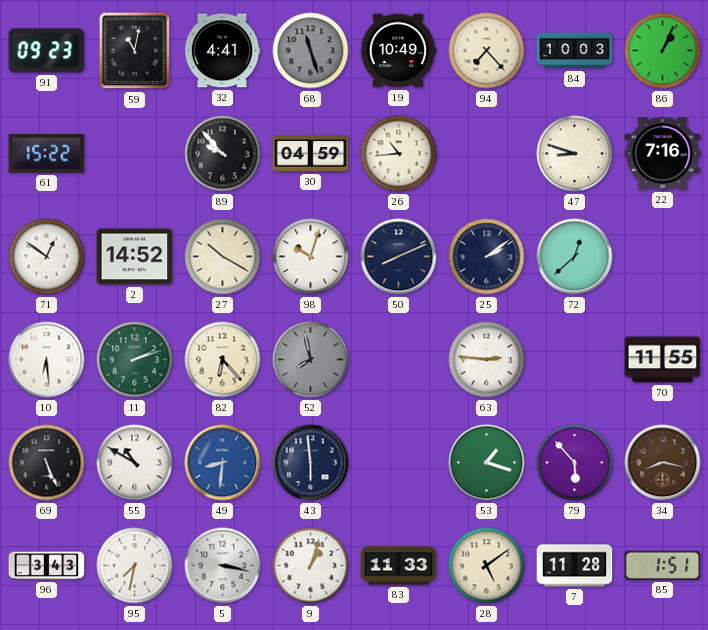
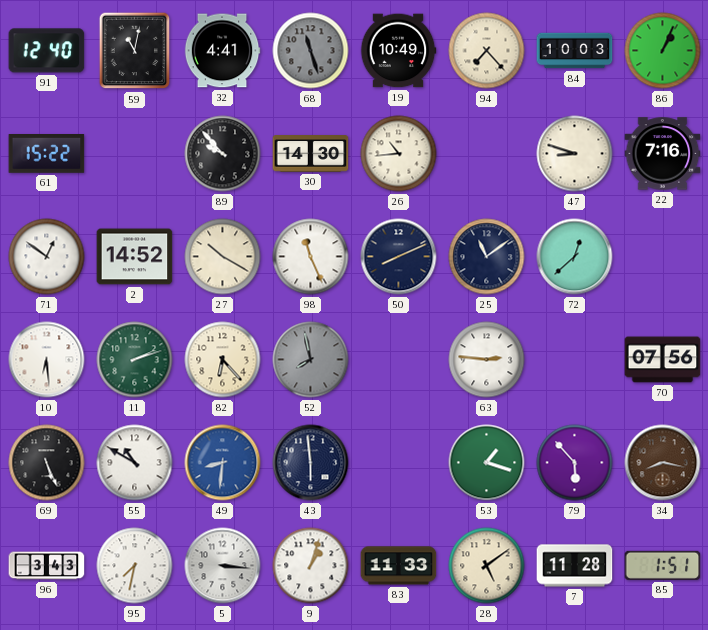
91: 09:23 -> 12:40
30: 04:59 -> 14:30
98: 10:03 -> 11:26
25: 2:09 -> 11:09
70: 11:55 -> 07:56
5: 3:17 -> 3:16
